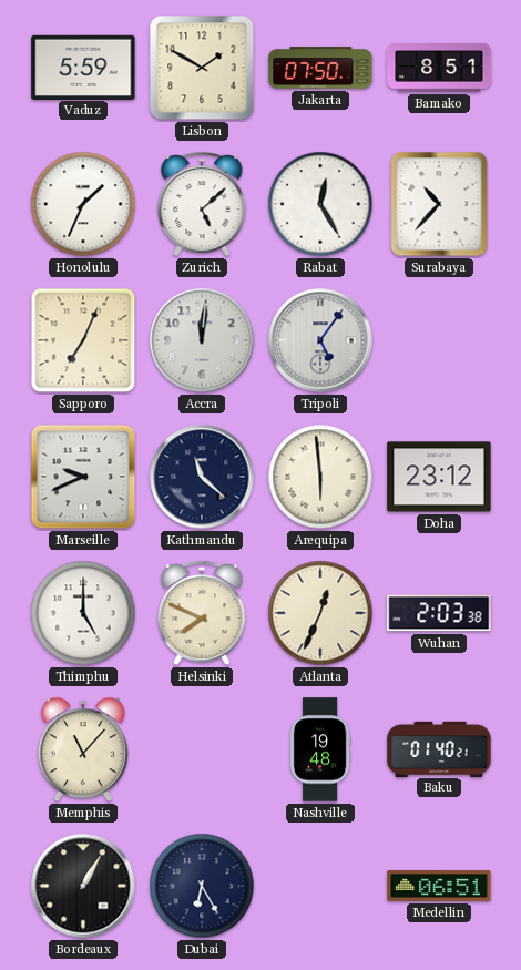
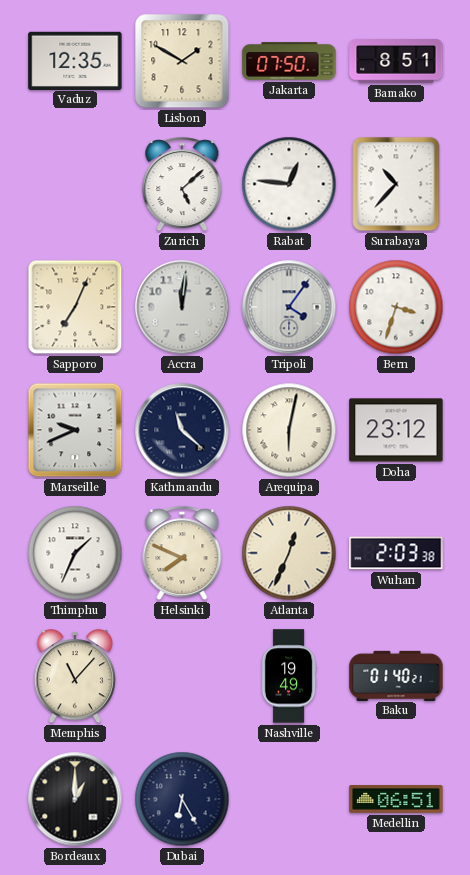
Vaduz: 5:59 -> 12:35
Honolulu: 1:34 -> none
Rabat: 12:25 -> 12:46
Tripoli: 5:06 -> 4:06
Bern: none -> 3:33
Arequipa: 5:59 -> 6:02
Thimphu: 5:00 -> 1:34
Nashville: 19:48 -> 19:49
Bordeaux: 1:05 -> 1:00
